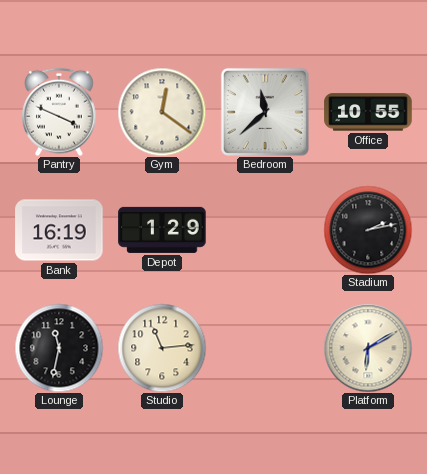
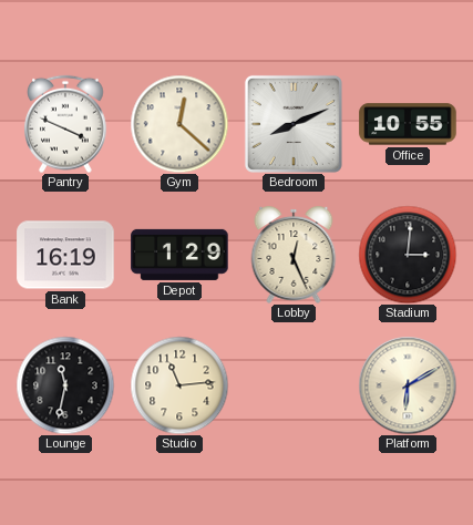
Gym: 12:21 -> 12:22
Bedroom: 11:38 -> 8:11
Lobby: none -> 12:26
Stadium: 2:13 -> 3:01
